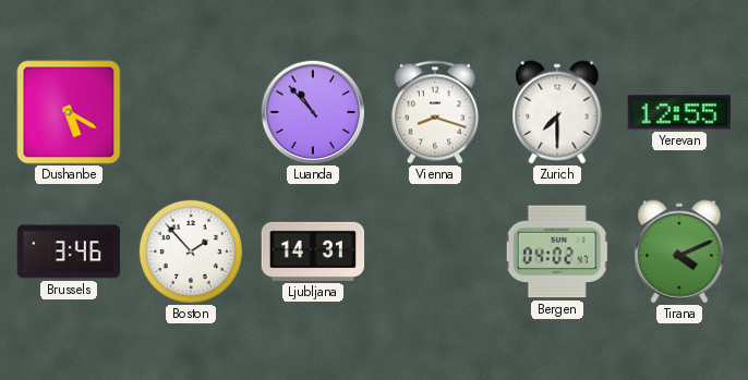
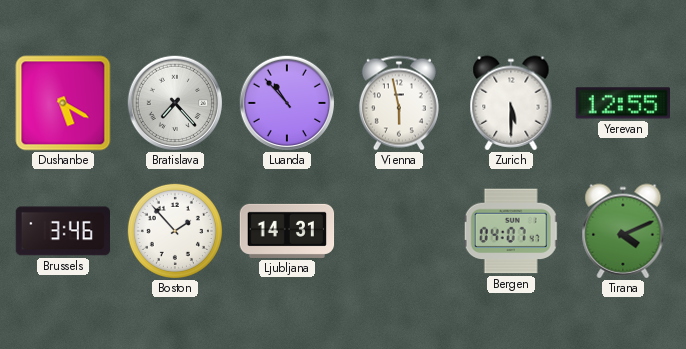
Bratislava: none -> 7:23
Vienna: 8:18 -> 5:58
Zurich: 7:30 -> 5:30
Bergen: 04:02 -> 04:07
